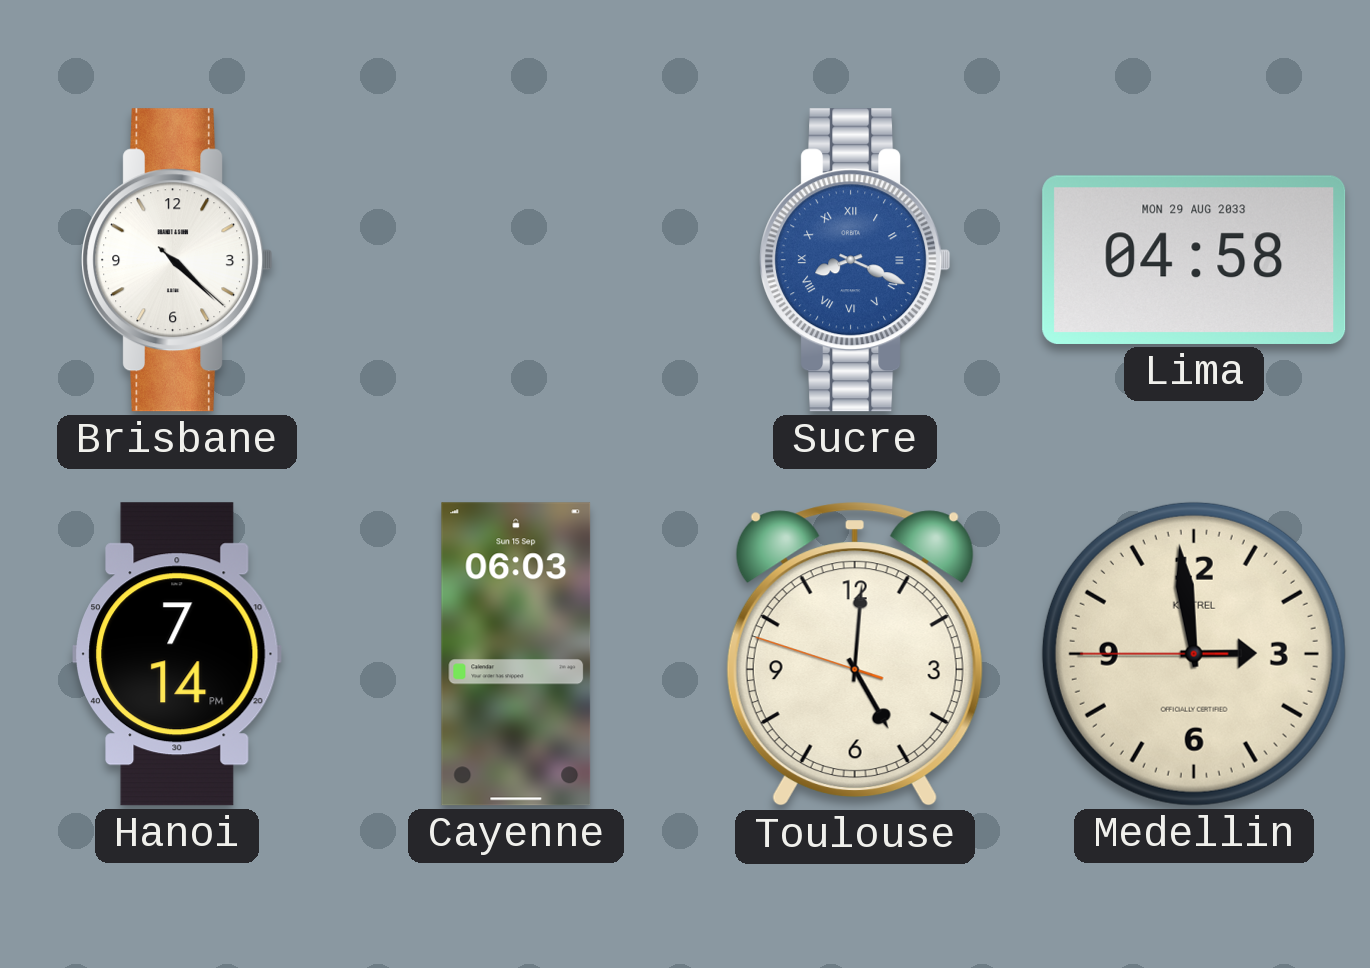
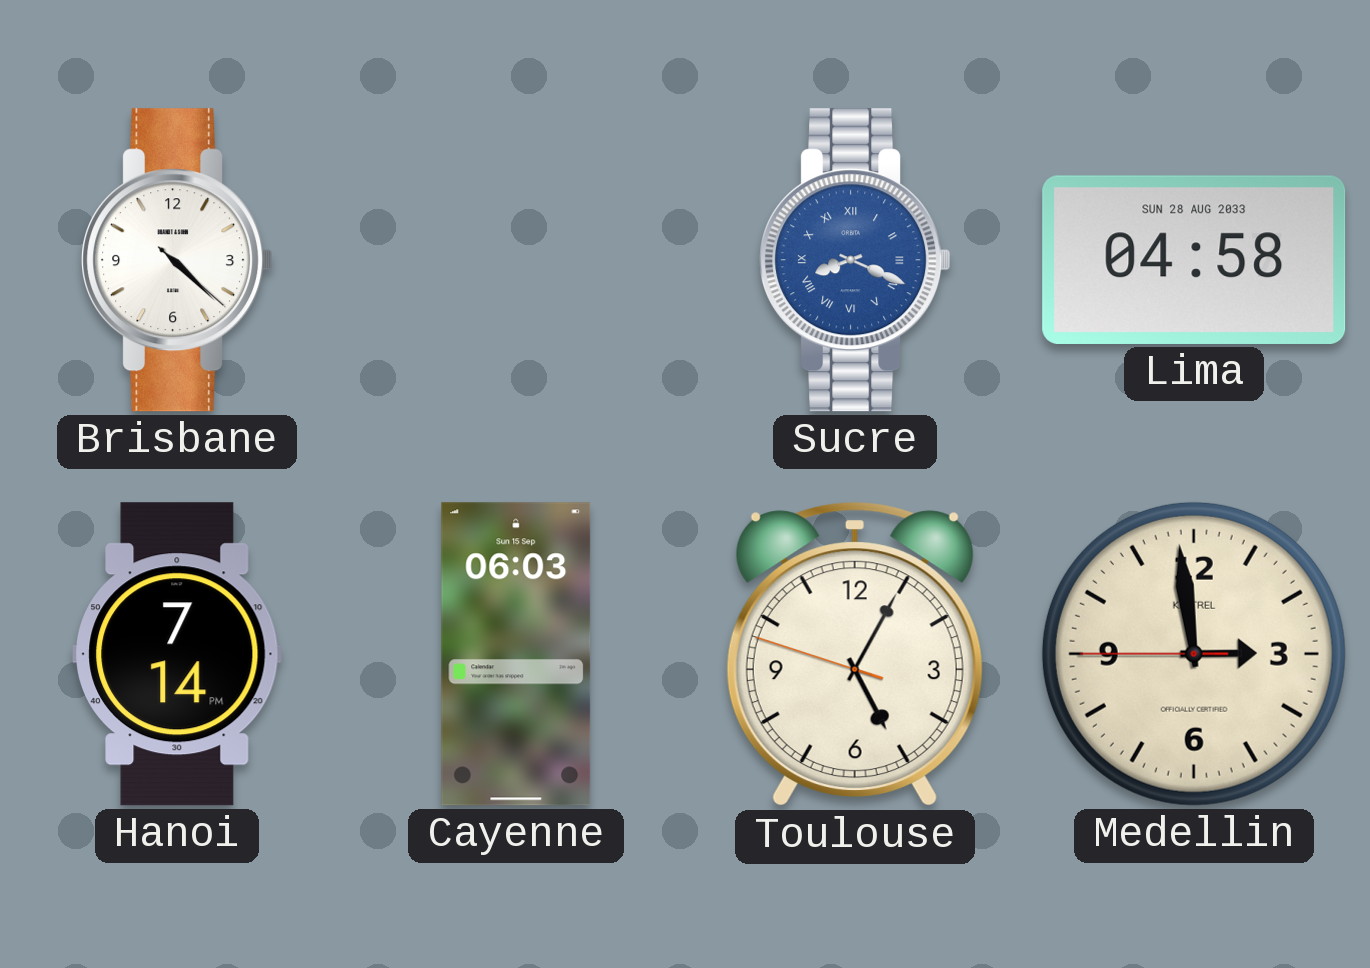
Lima date: MON 29 AUG 2033 -> SUN 28 AUG 2033
Toulouse: 5:00 -> 5:04
